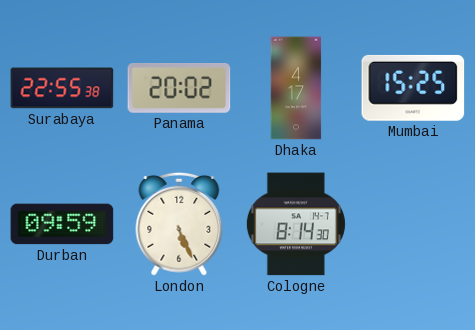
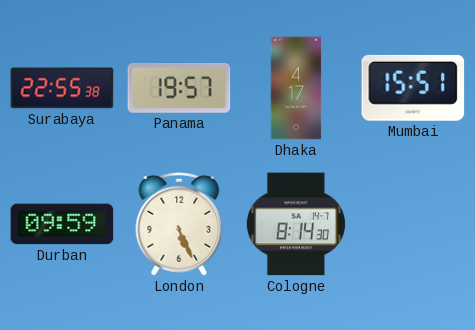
Panama: 20:02 -> 19:57
Mumbai: 15:25 -> 15:51
